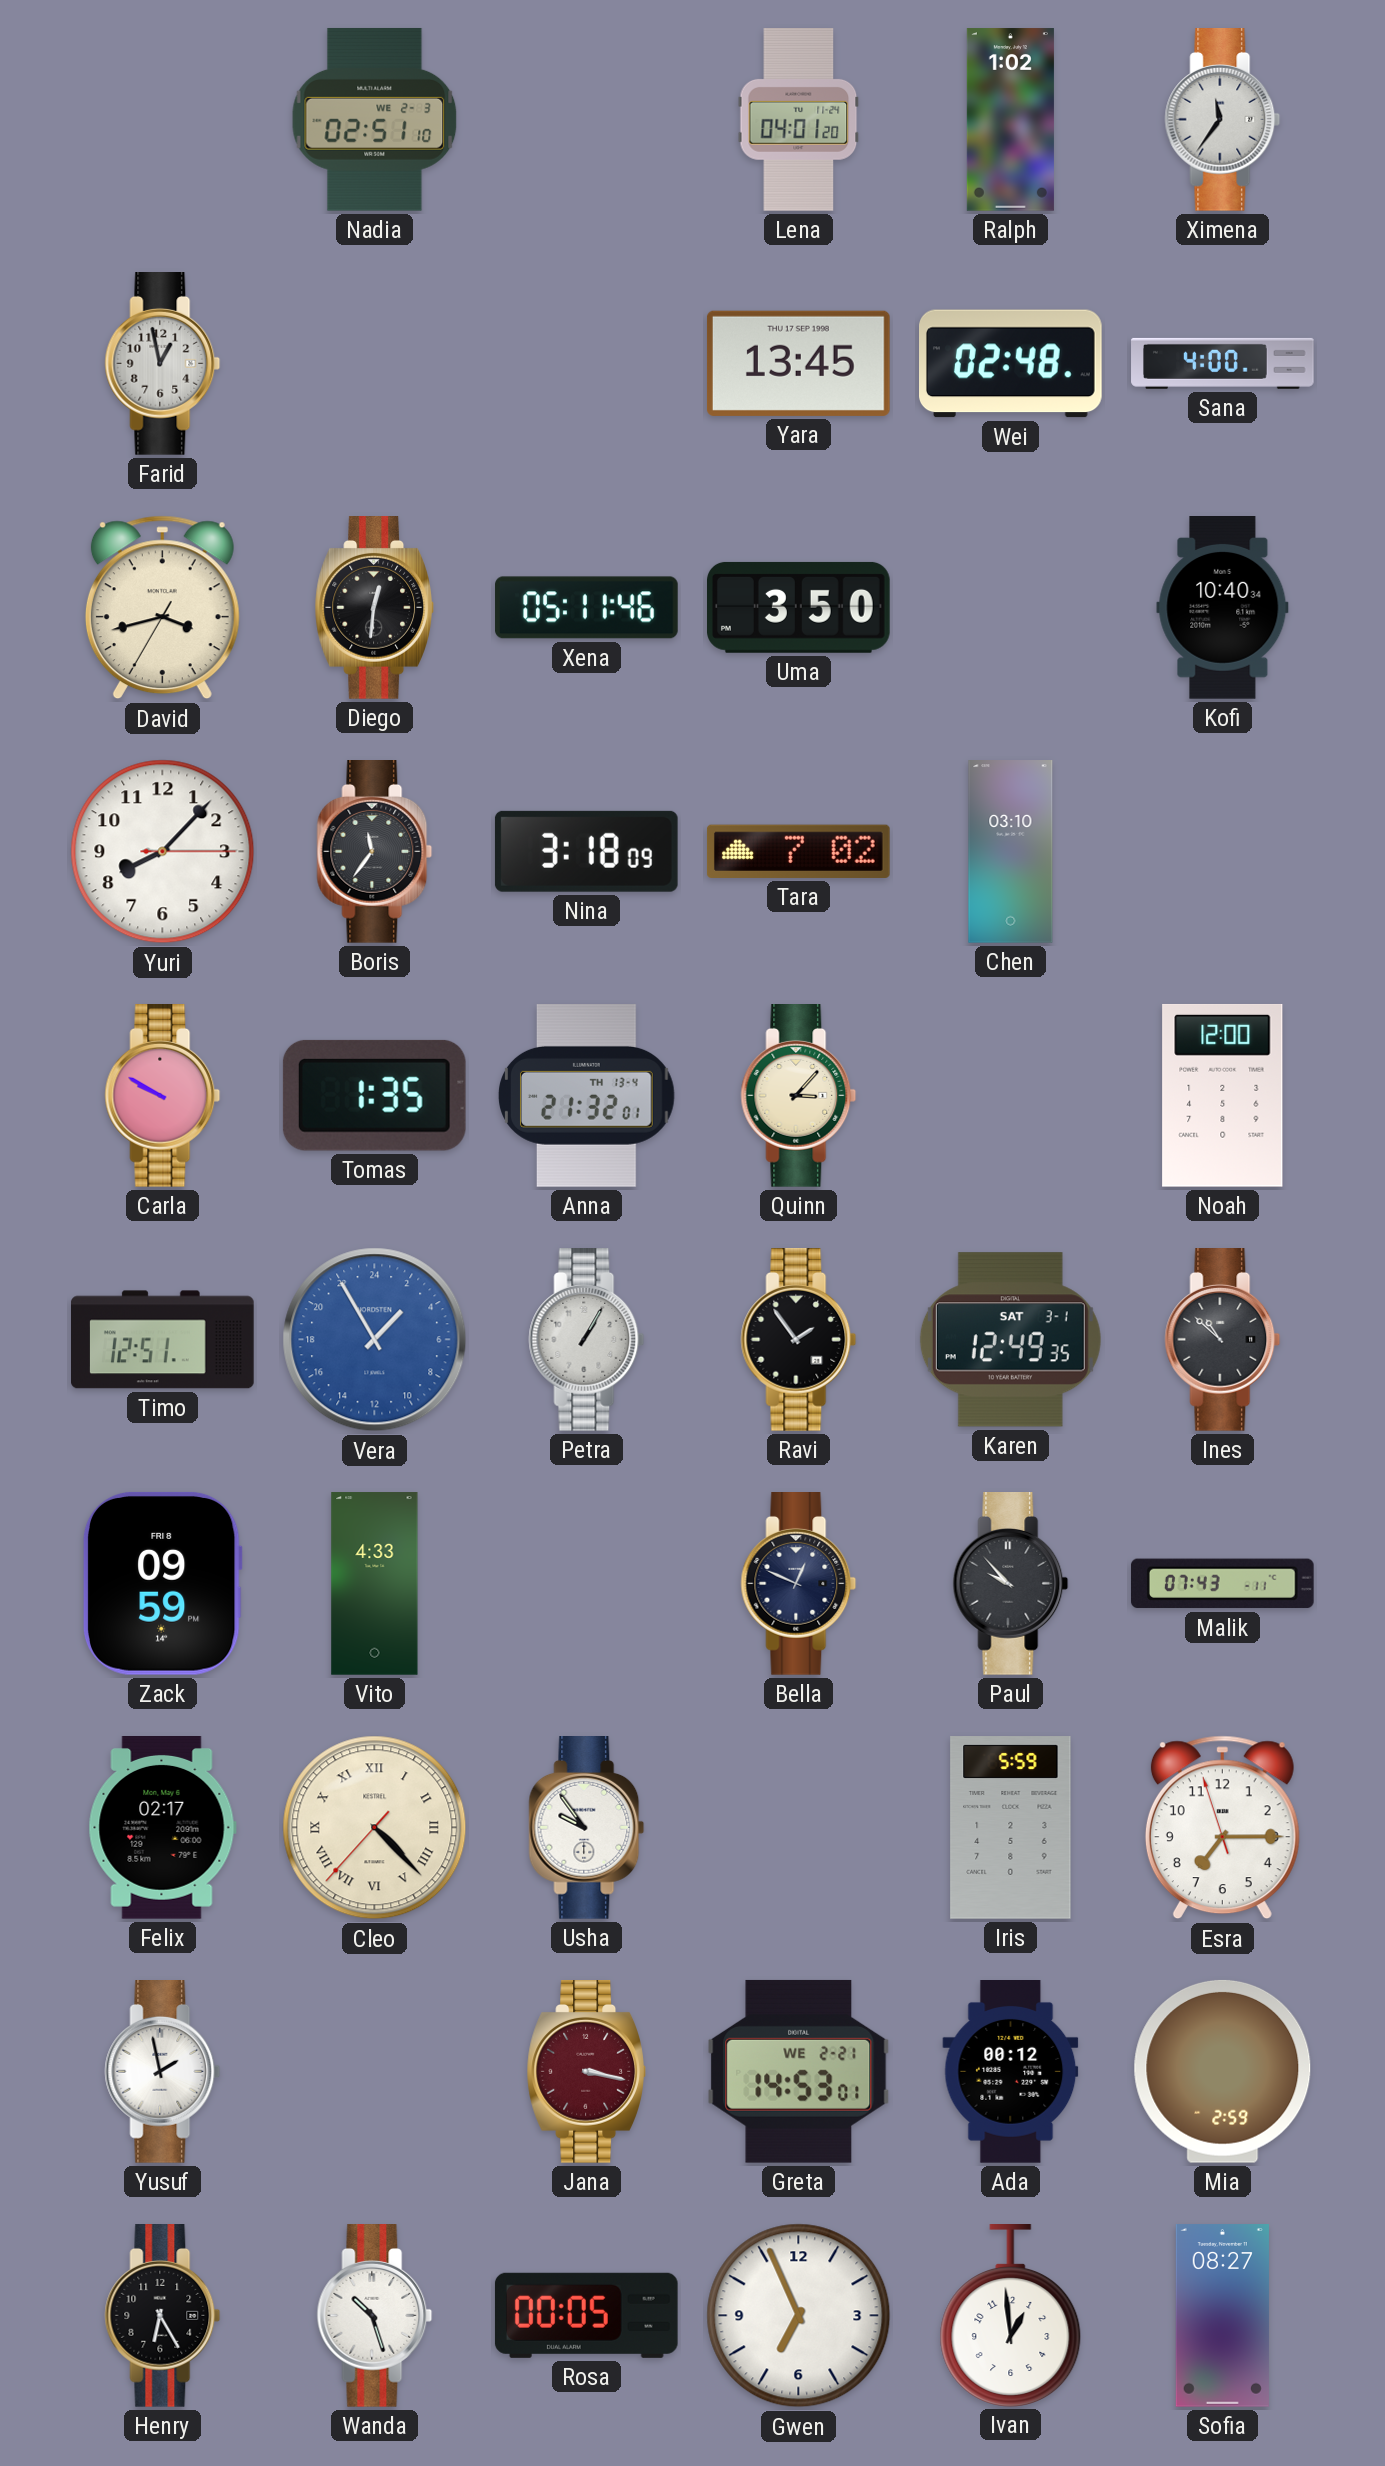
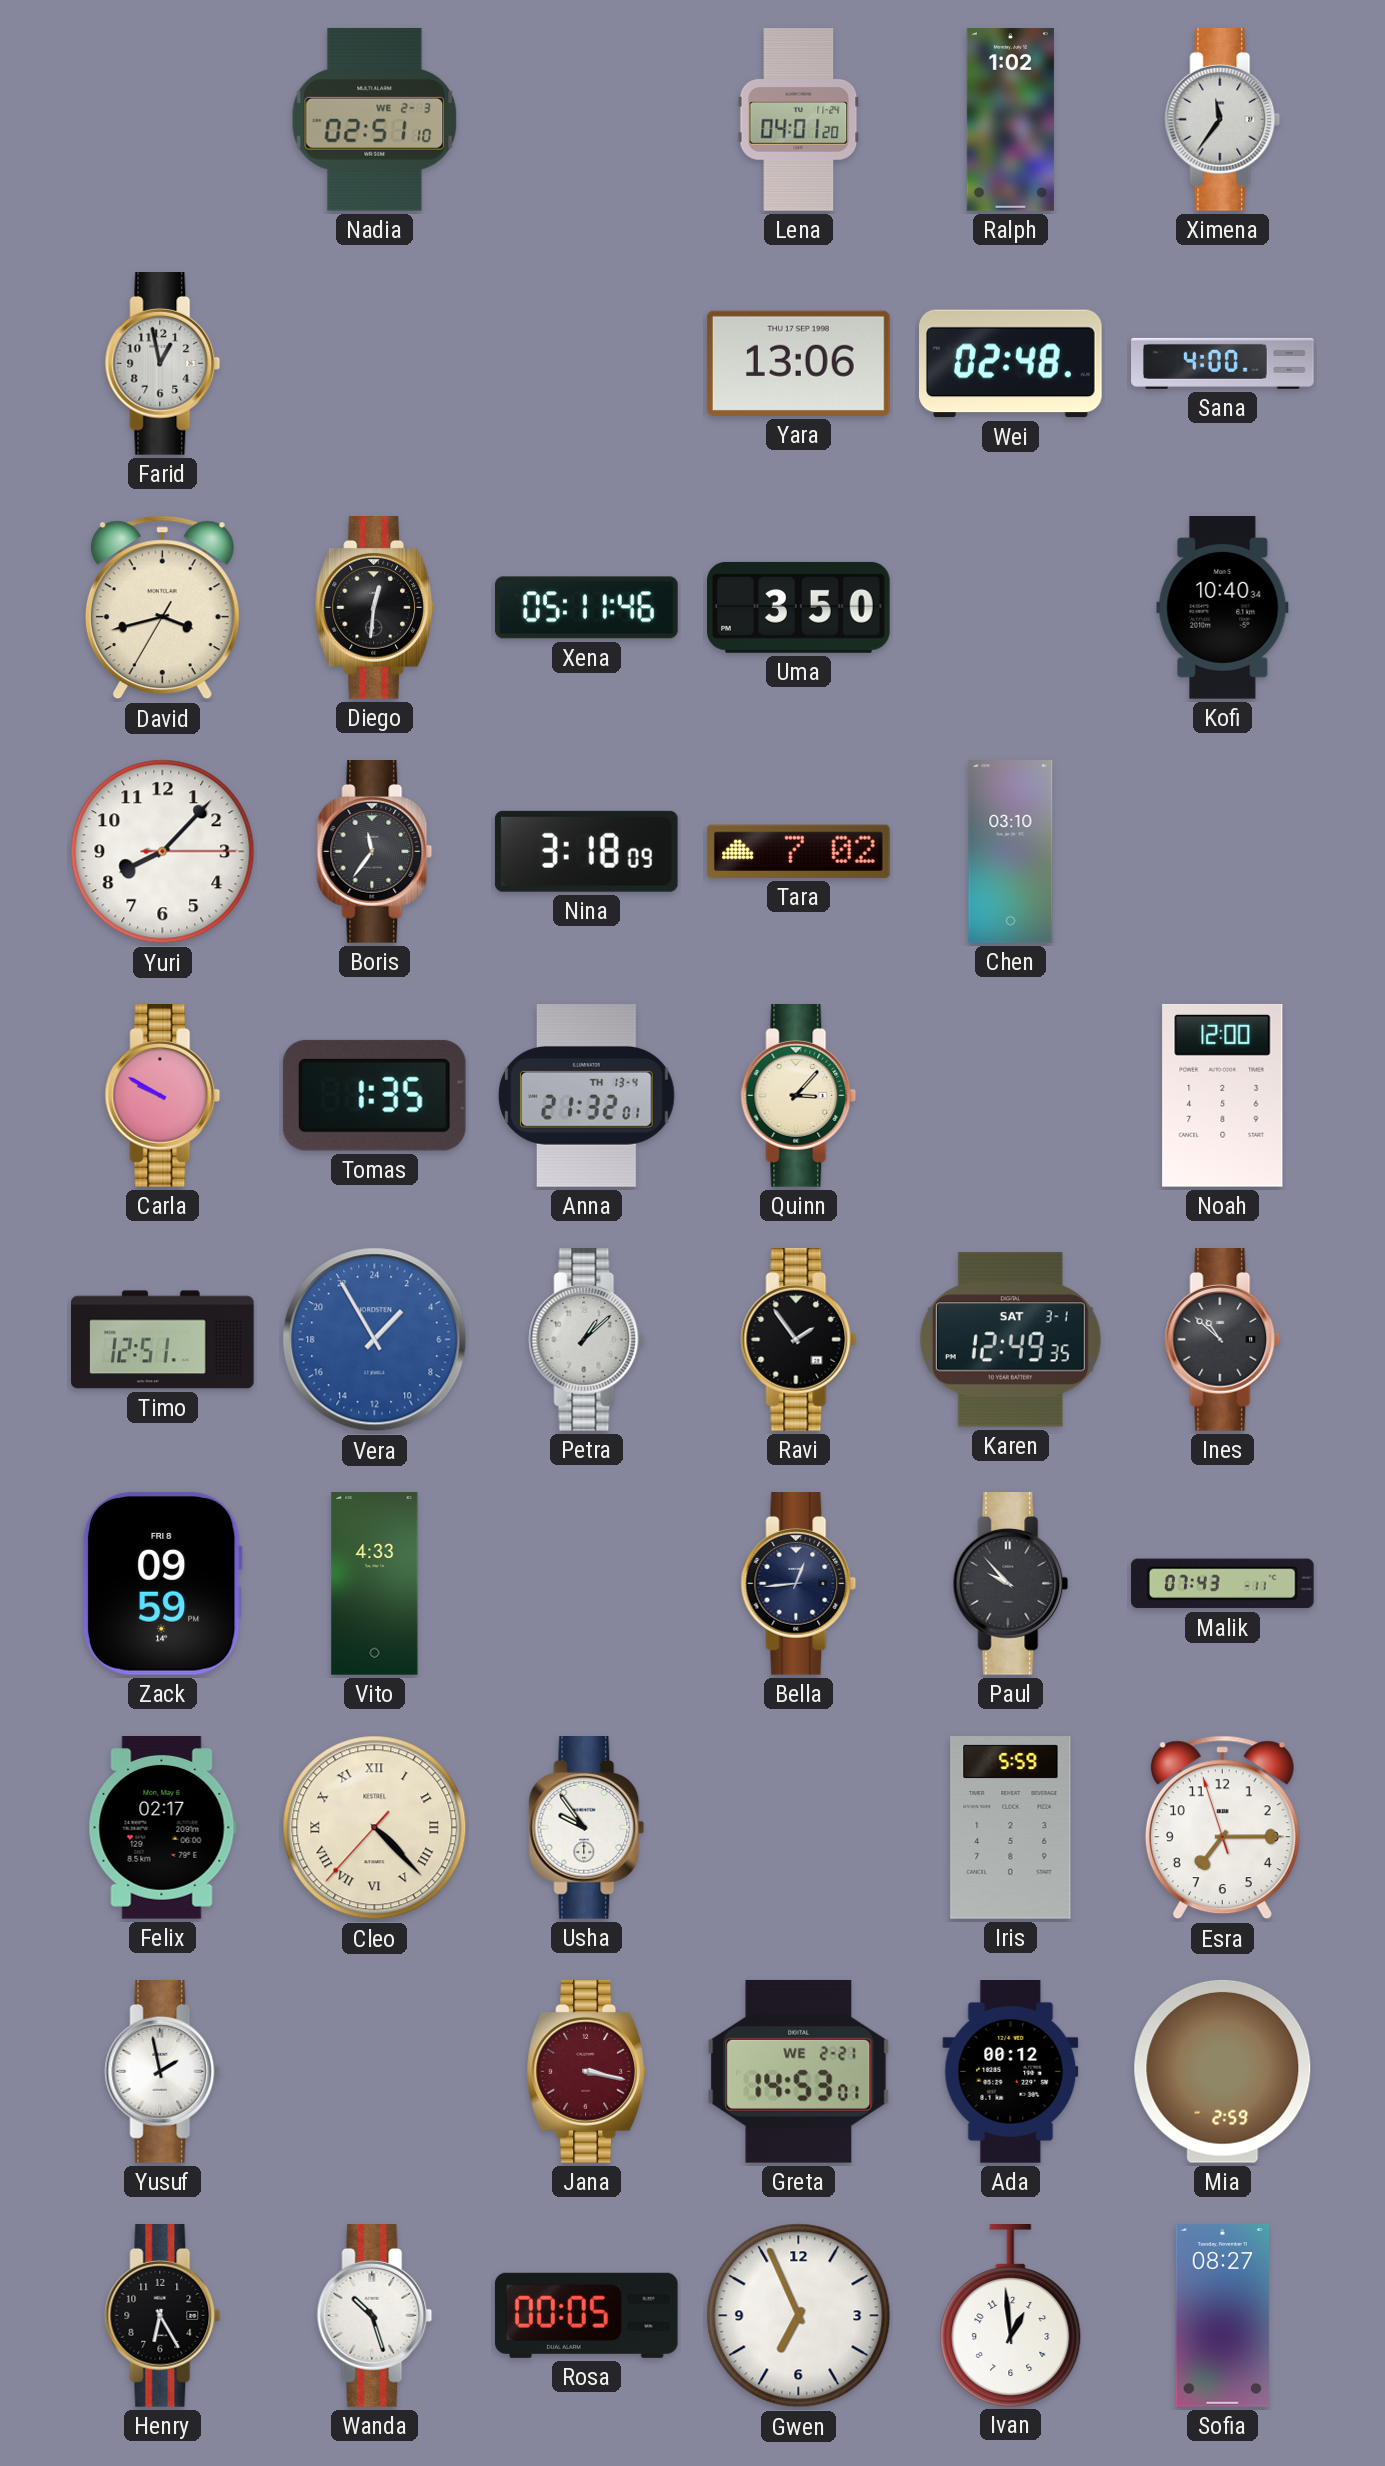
Yara: 13:45 -> 13:06
Petra: 1:05 -> 1:08
Bella: 12:49 -> 12:44
